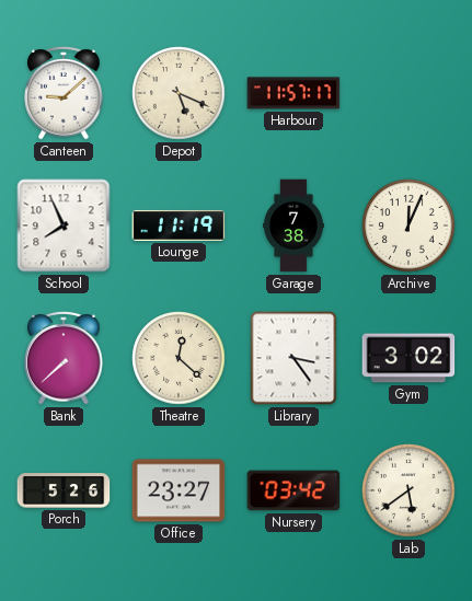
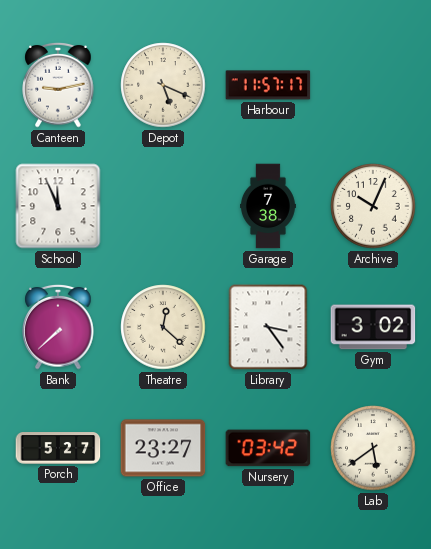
Canteen: 9:08 -> 9:13
School: 7:56 -> 11:56
Lounge: 11:19 -> none
Archive: 12:04 -> 10:04
Porch: 5:26 -> 5:27
